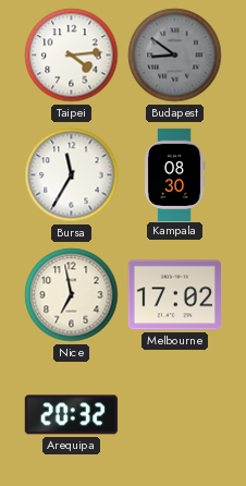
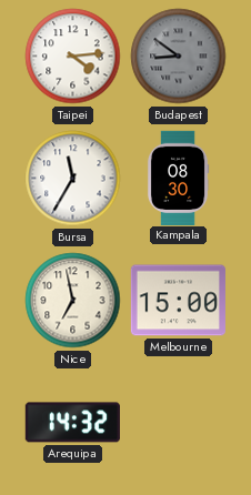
Melbourne: 17:02 -> 15:00
Arequipa: 20:32 -> 14:32
